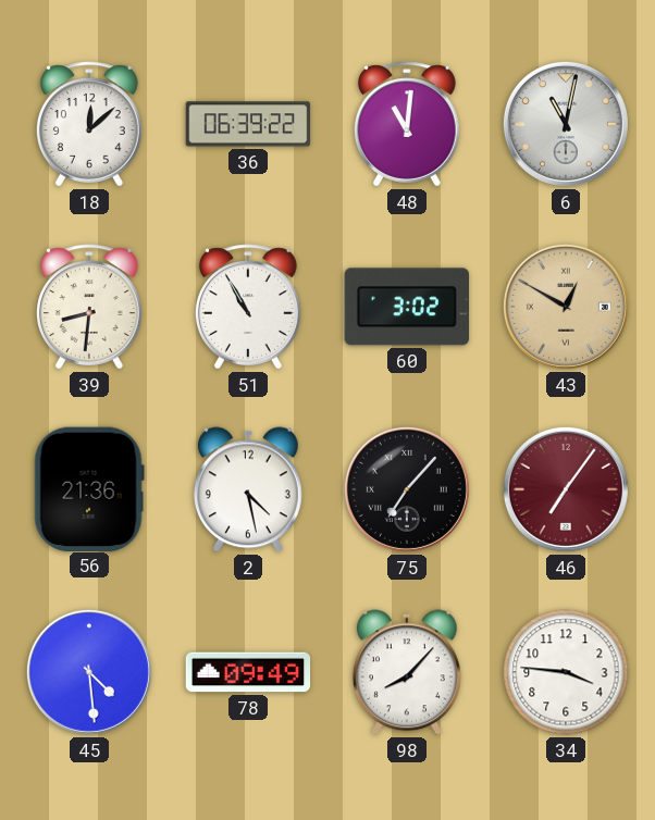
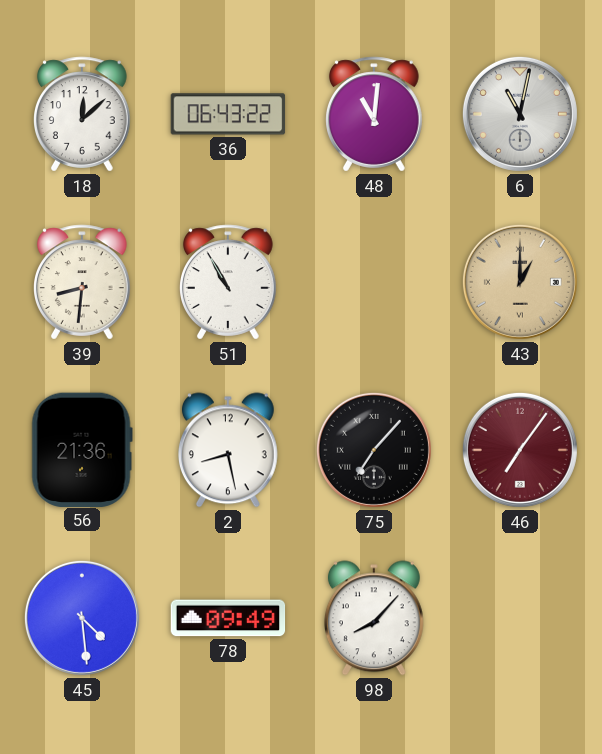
36: 06:39 -> 06:43
60: 3:02 -> none
43: 12:50 -> 1:00
2: 4:28 -> 8:28
34: 3:46 -> none
